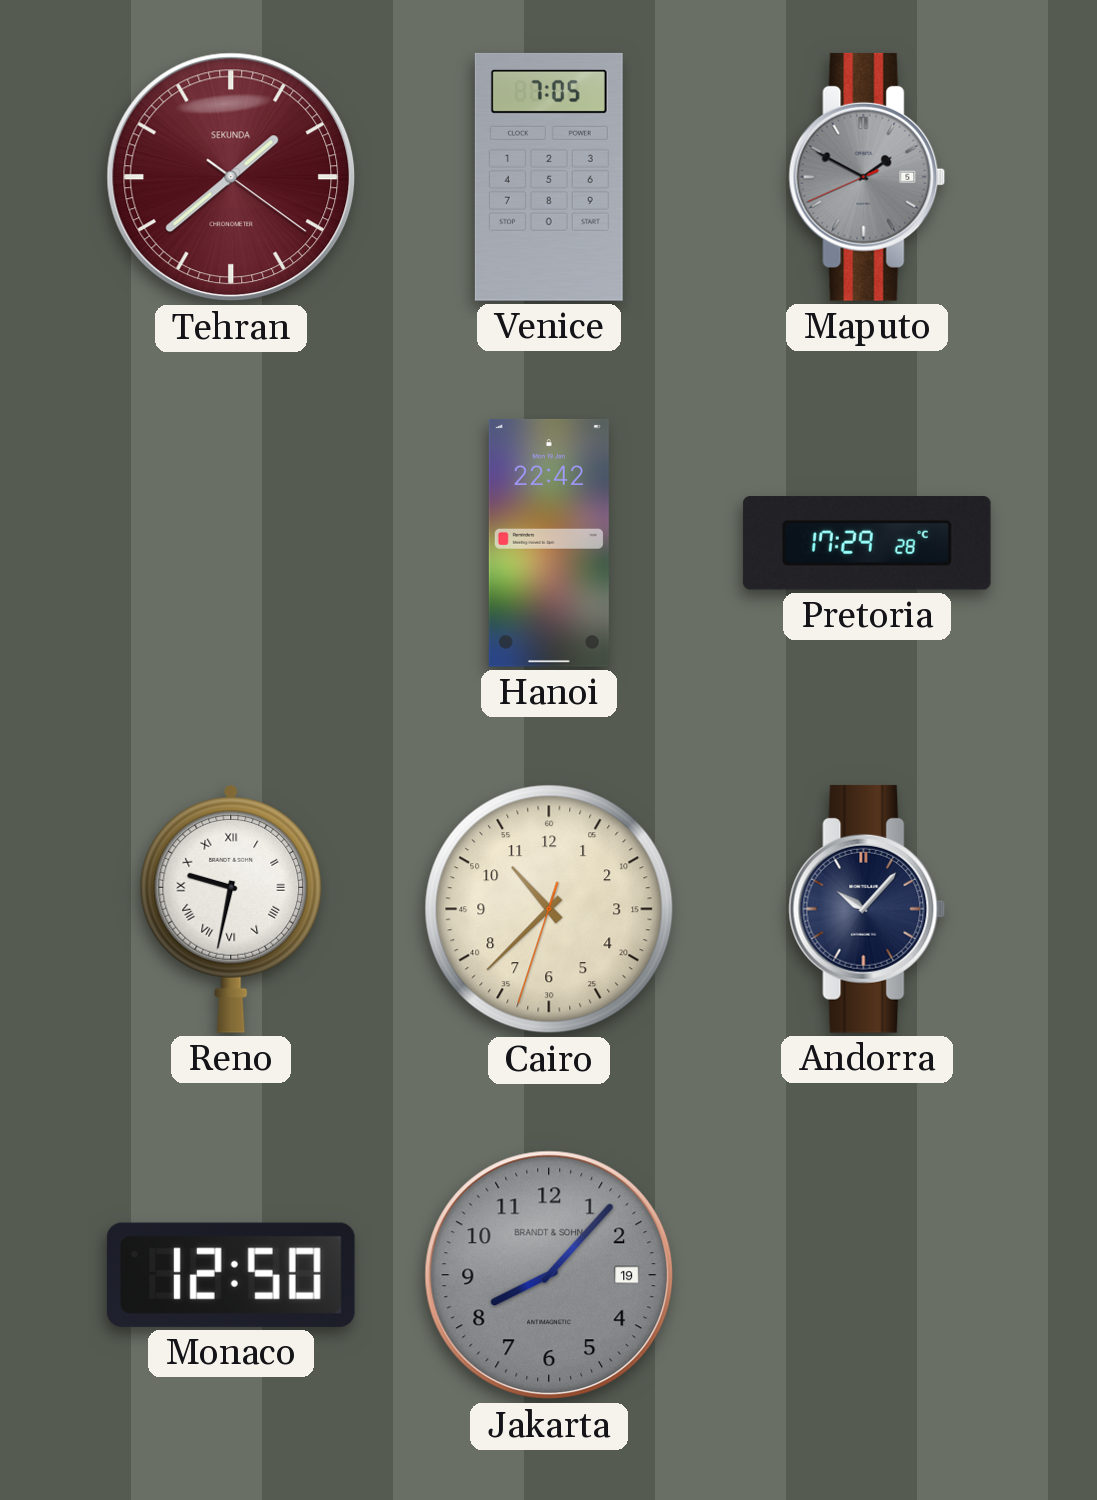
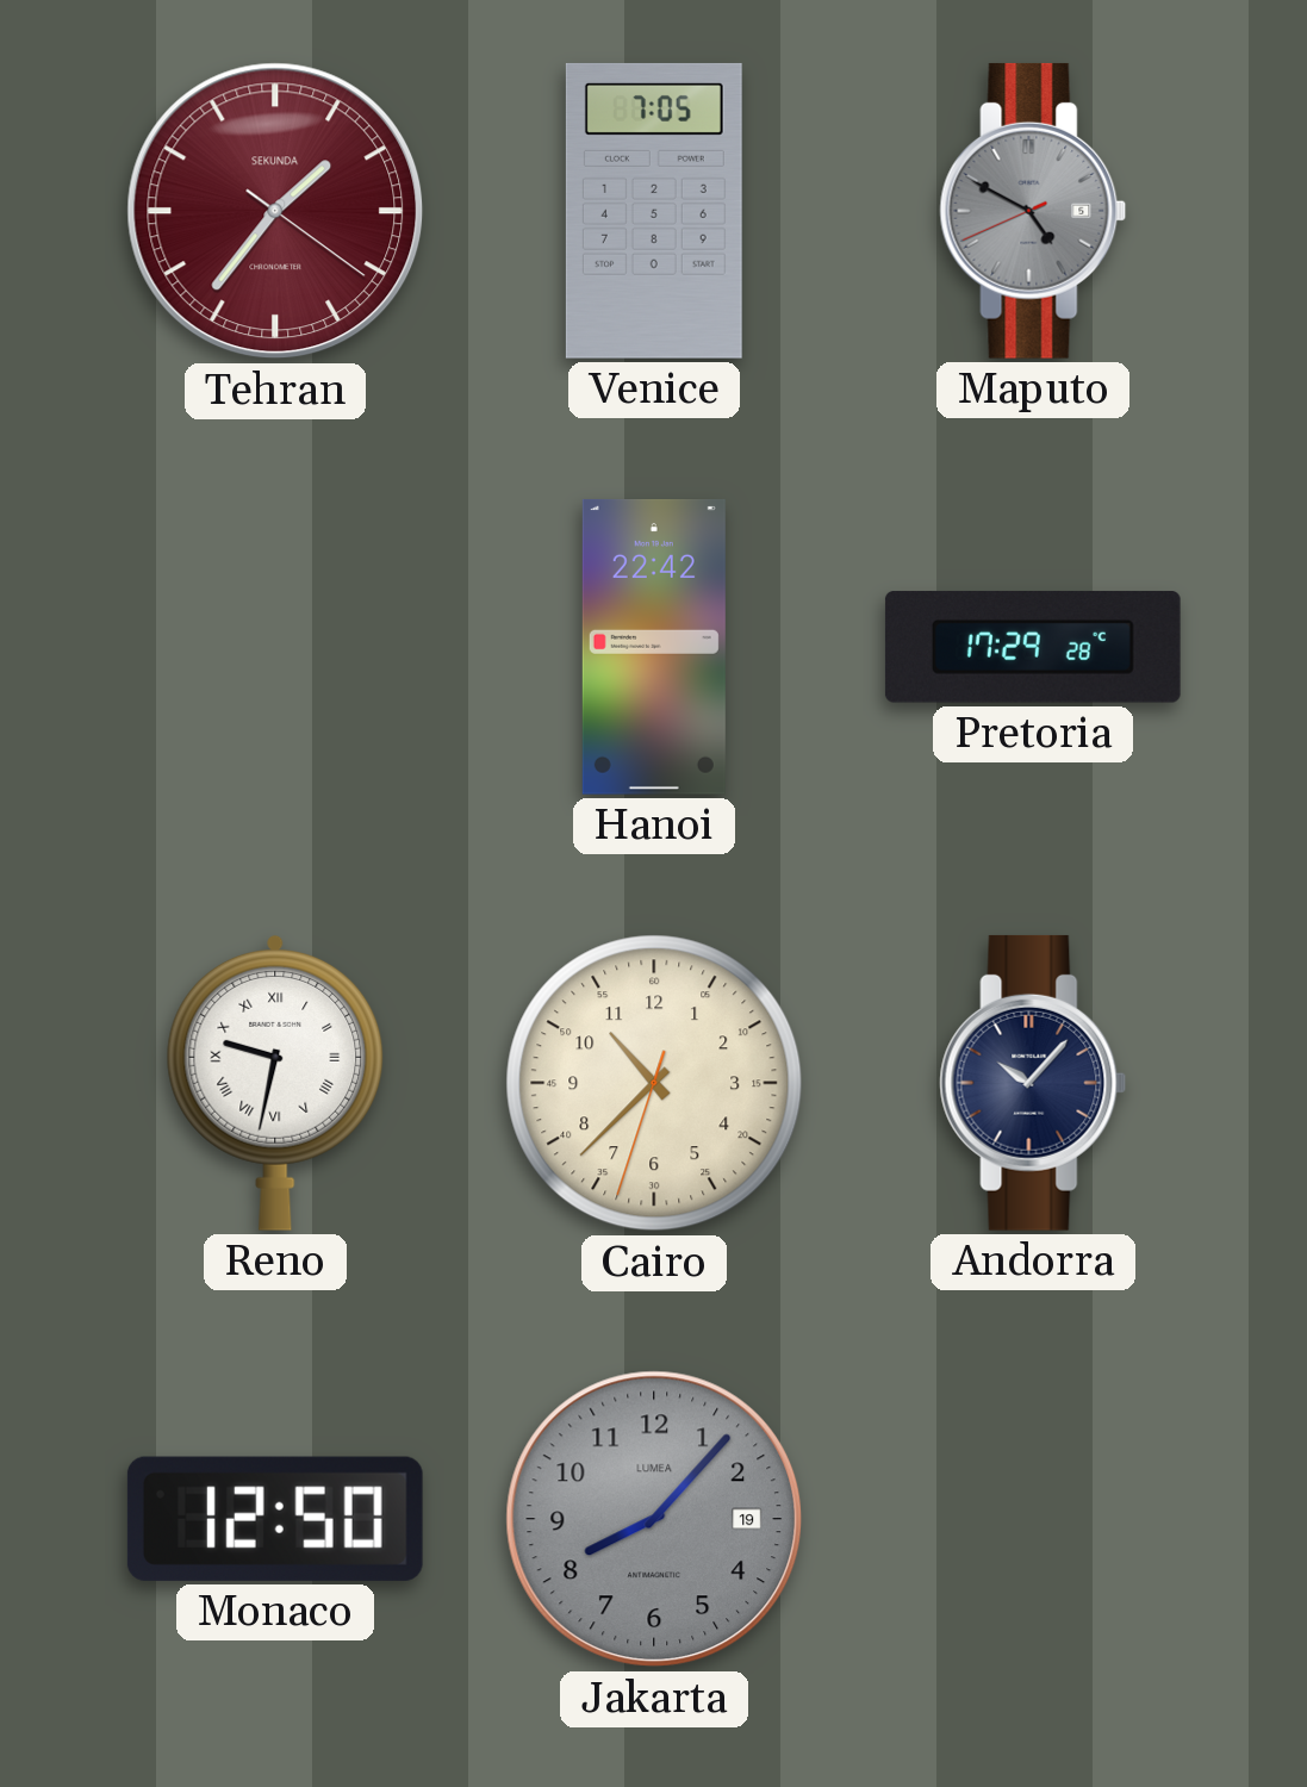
Tehran: 1:38 -> 1:36
Maputo: 1:49 -> 4:49
Jakarta brand: BRANDT & SOHN -> LUMEA
